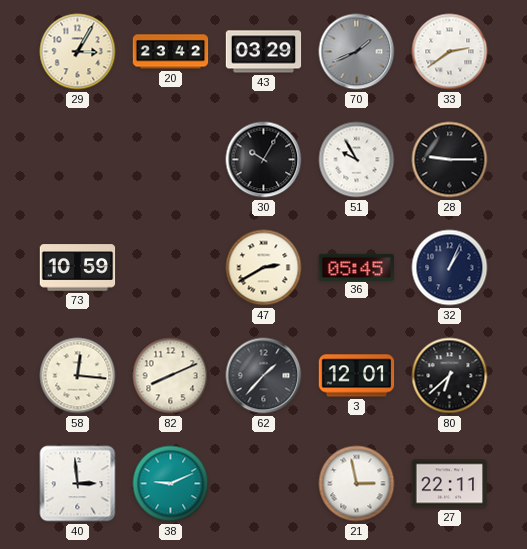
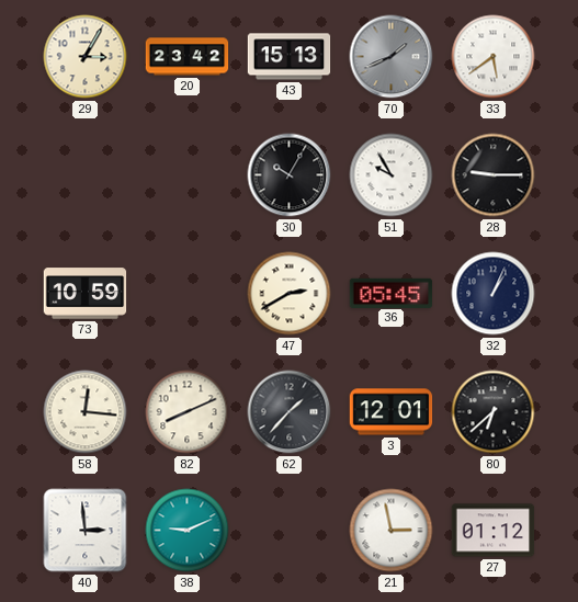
43: 03:29 -> 15:13
33: 2:39 -> 5:39
27: 22:11 -> 01:12
